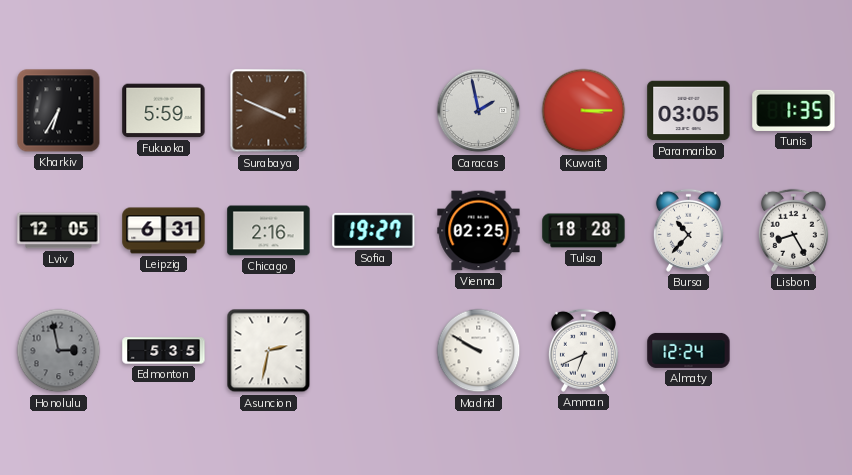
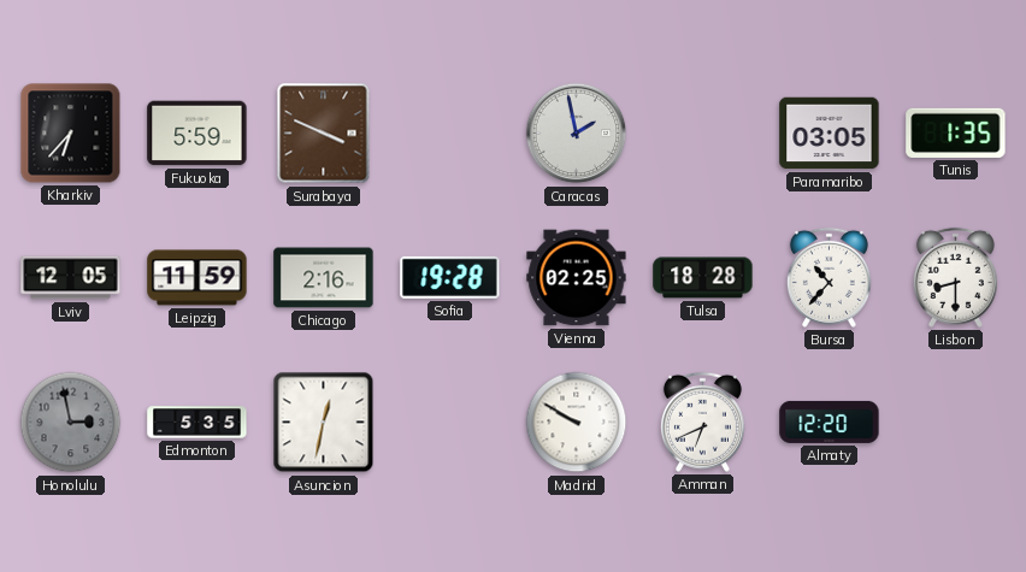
Kharkiv: 6:35 -> 6:37
Kuwait: 3:15 -> none
Leipzig: 6:31 -> 11:59
Sofia: 19:27 -> 19:28
Lisbon: 8:25 -> 8:30
Asuncion: 2:32 -> 12:32
Almaty: 12:24 -> 12:20
